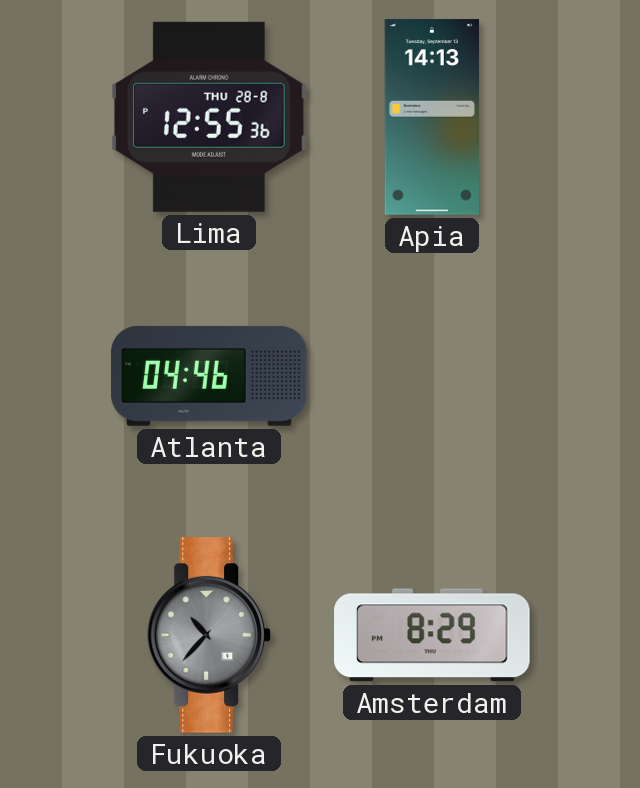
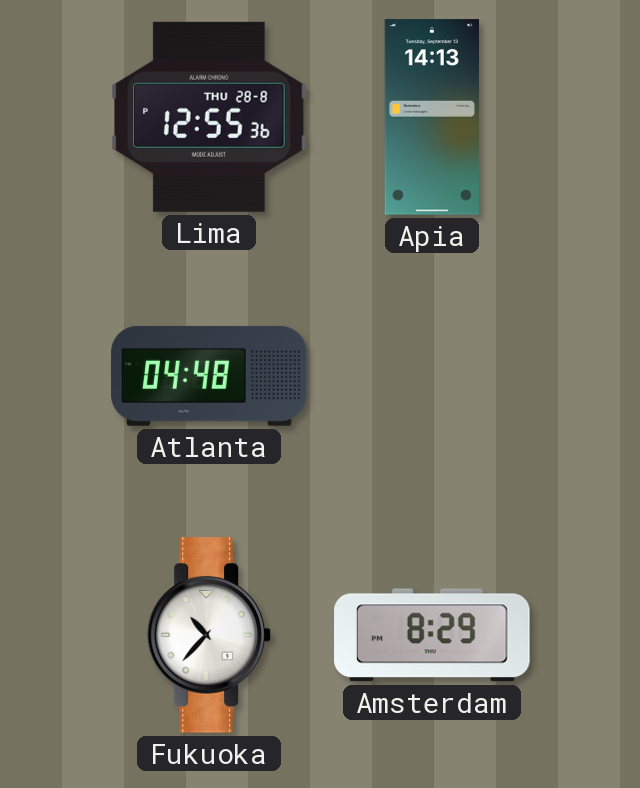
Atlanta: 04:46 -> 04:48
Fukuoka dial: grey -> white
